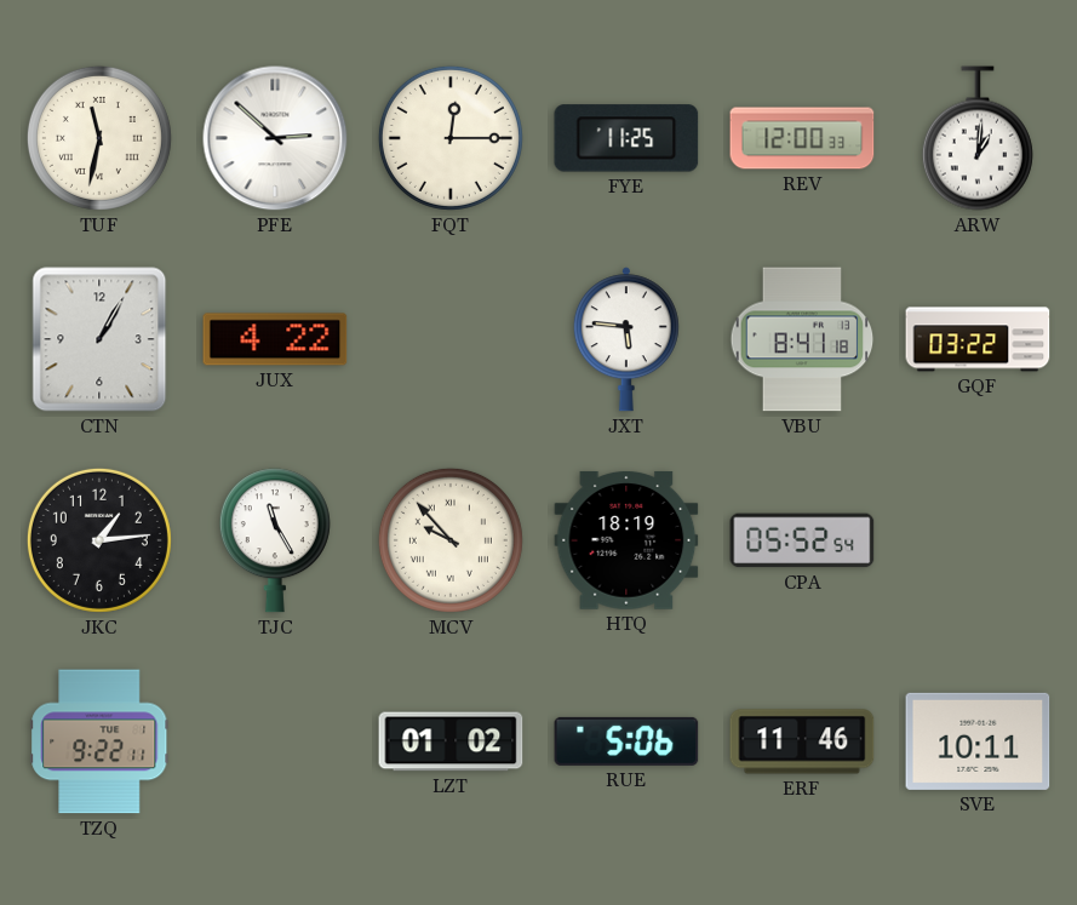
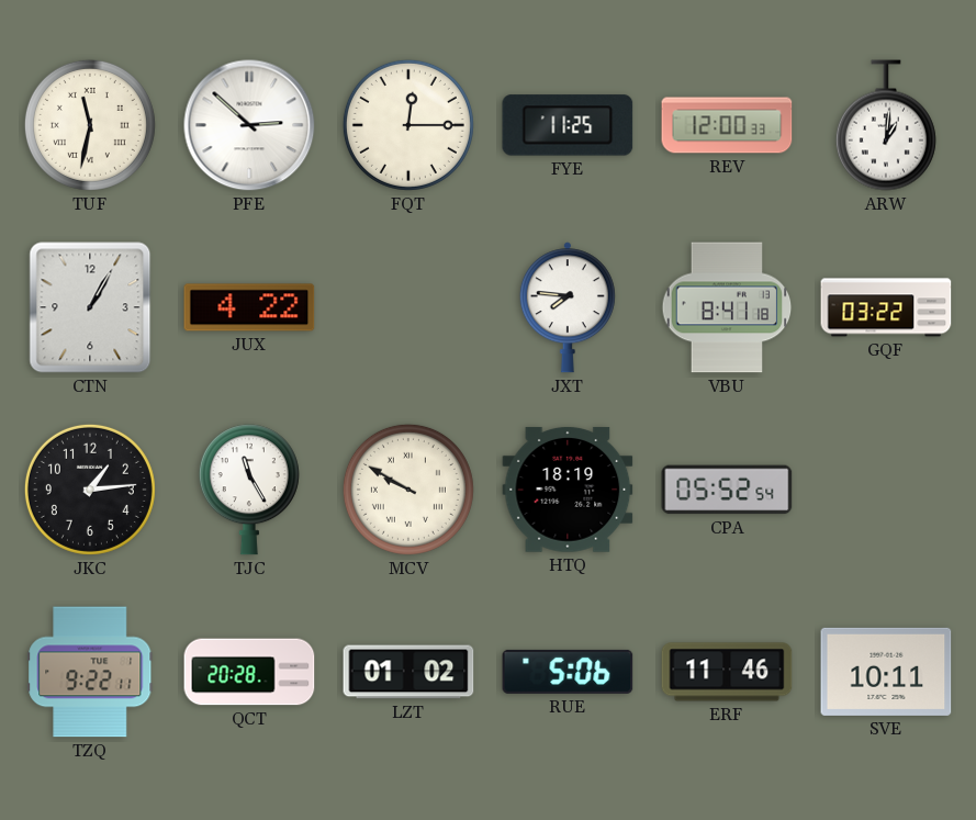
JXT: 5:46 -> 7:46
MCV: 9:53 -> 9:50
QCT: none -> 20:28
